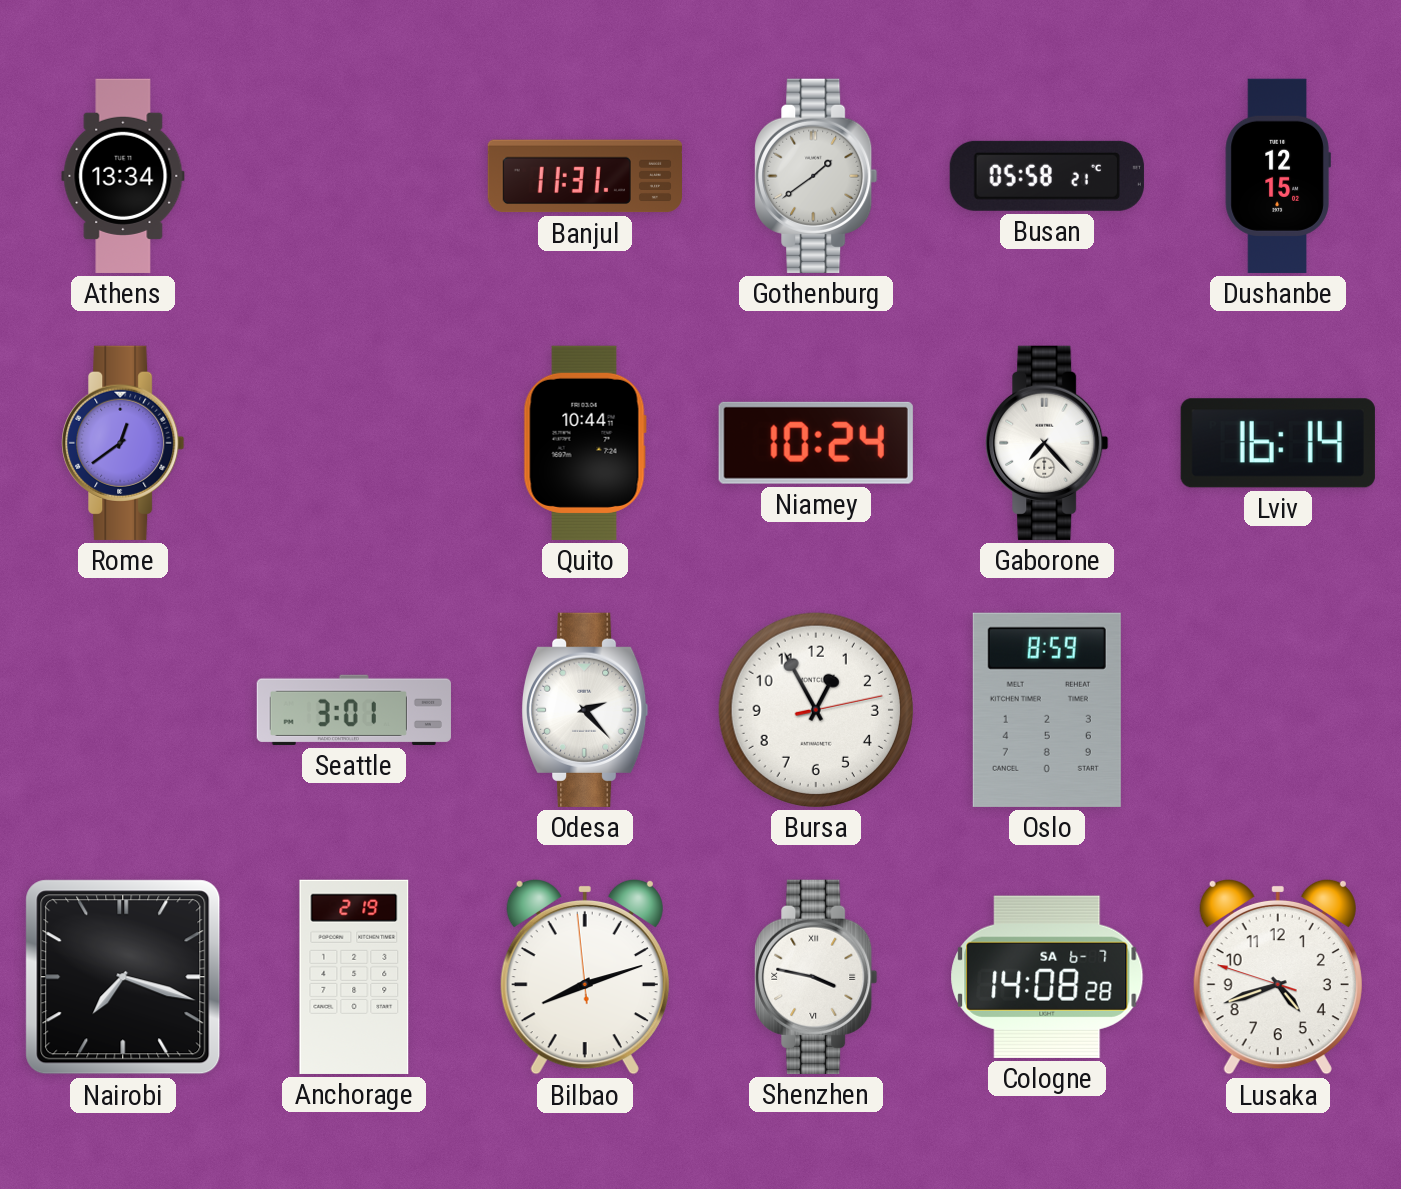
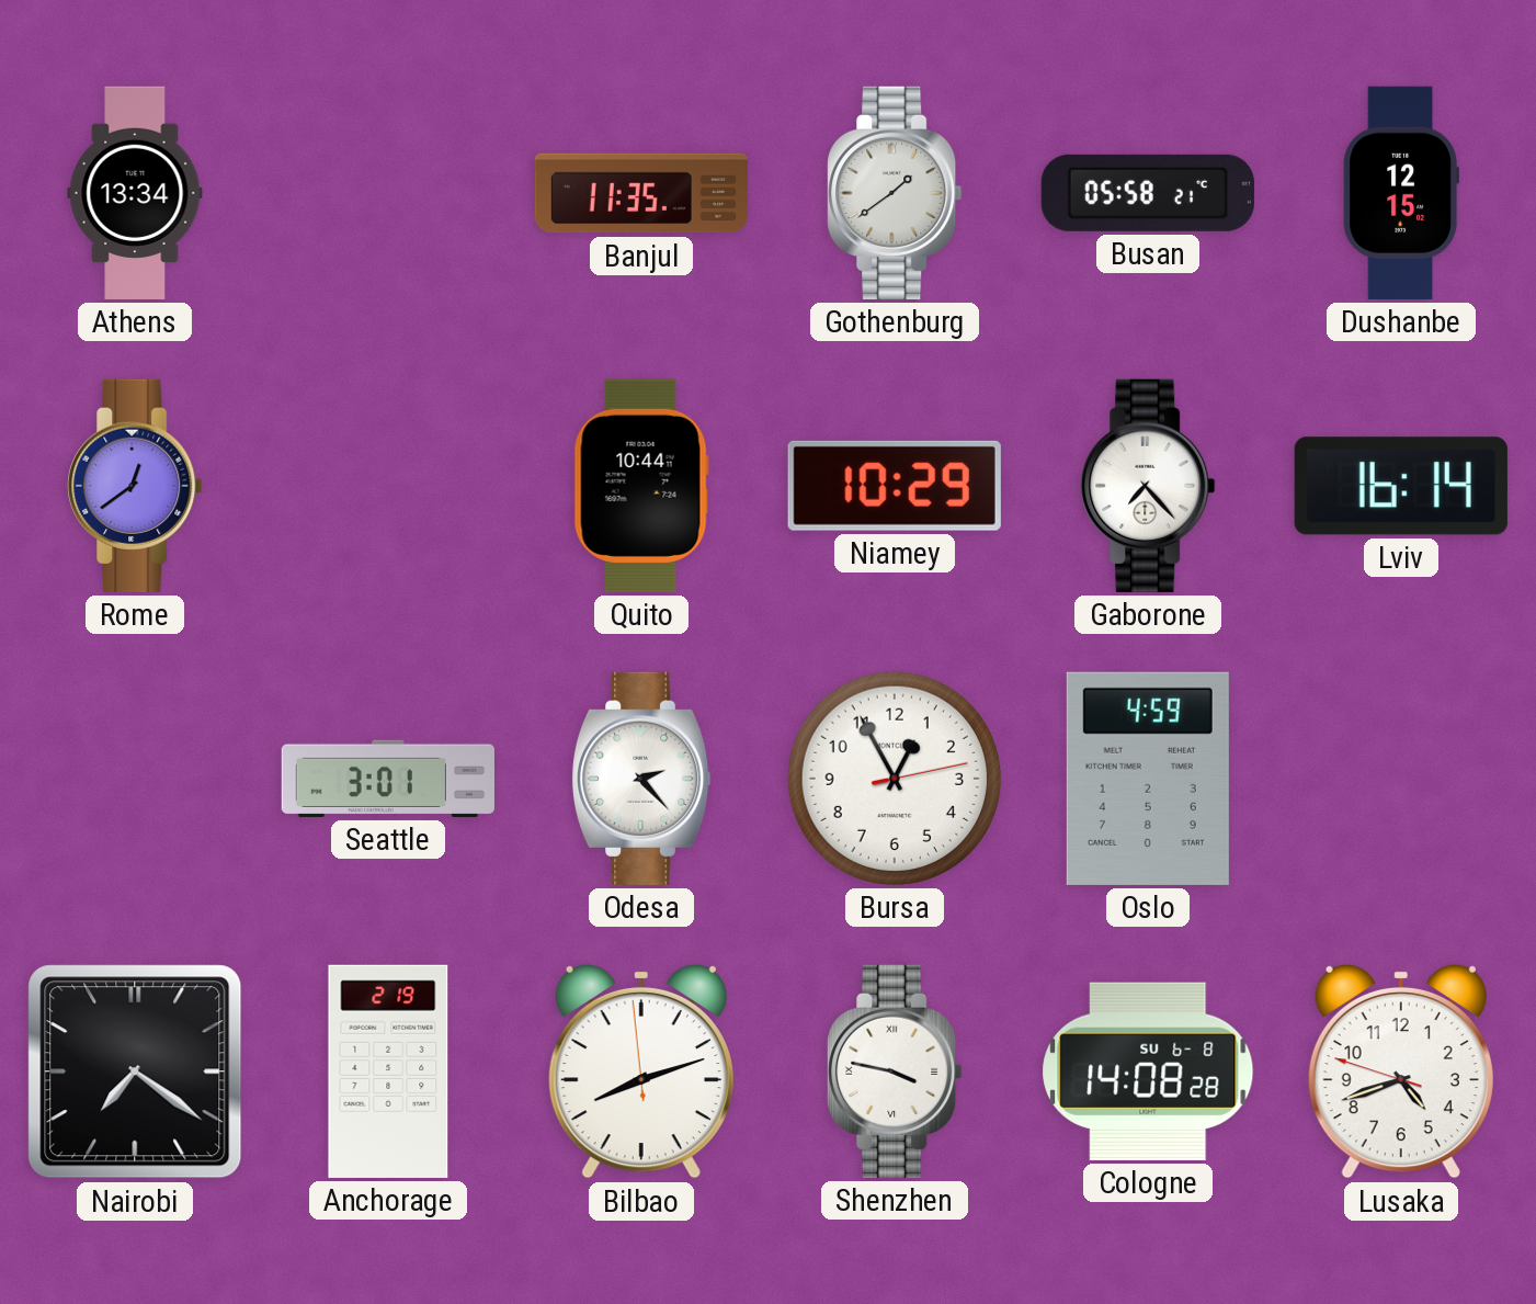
Banjul: 11:31 -> 11:35
Niamey: 10:24 -> 10:29
Oslo: 8:59 -> 4:59
Nairobi: 7:18 -> 7:21
Cologne date: SA 6-7 -> SU 6-8
